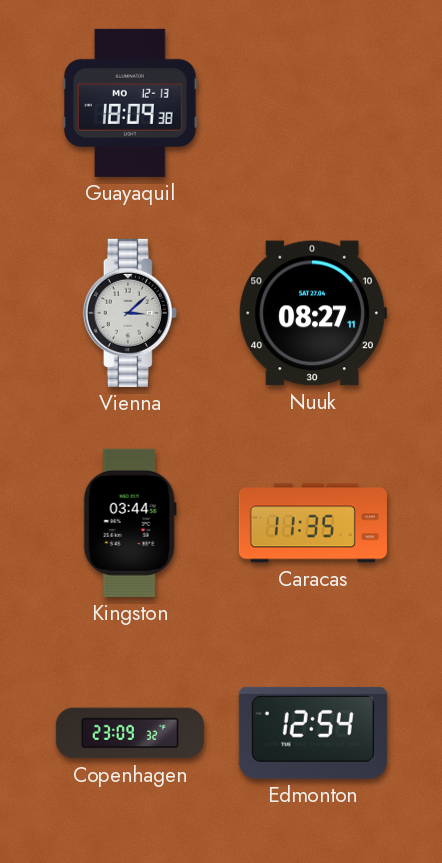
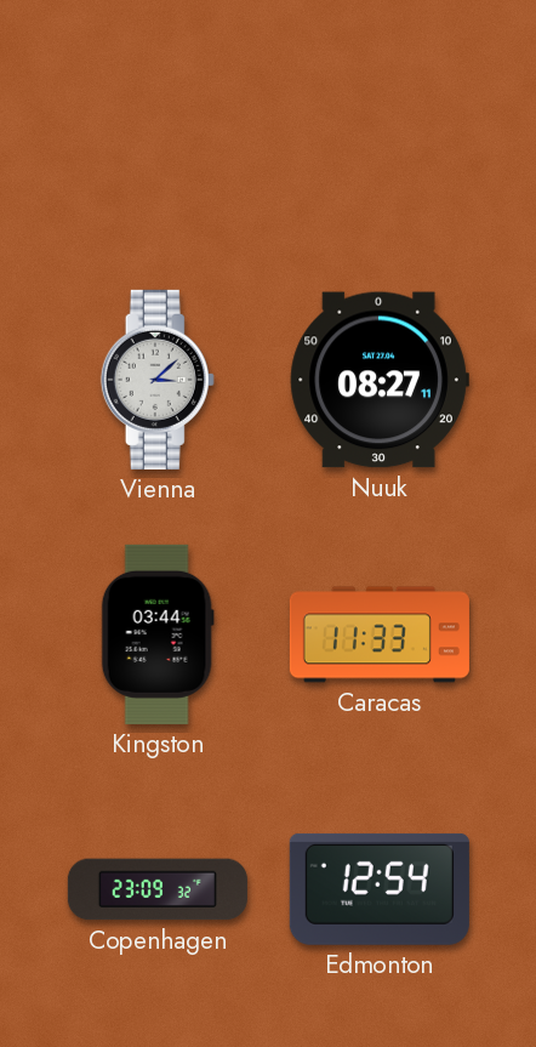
Guayaquil: 18:09 -> none
Caracas: 11:35 -> 11:33
